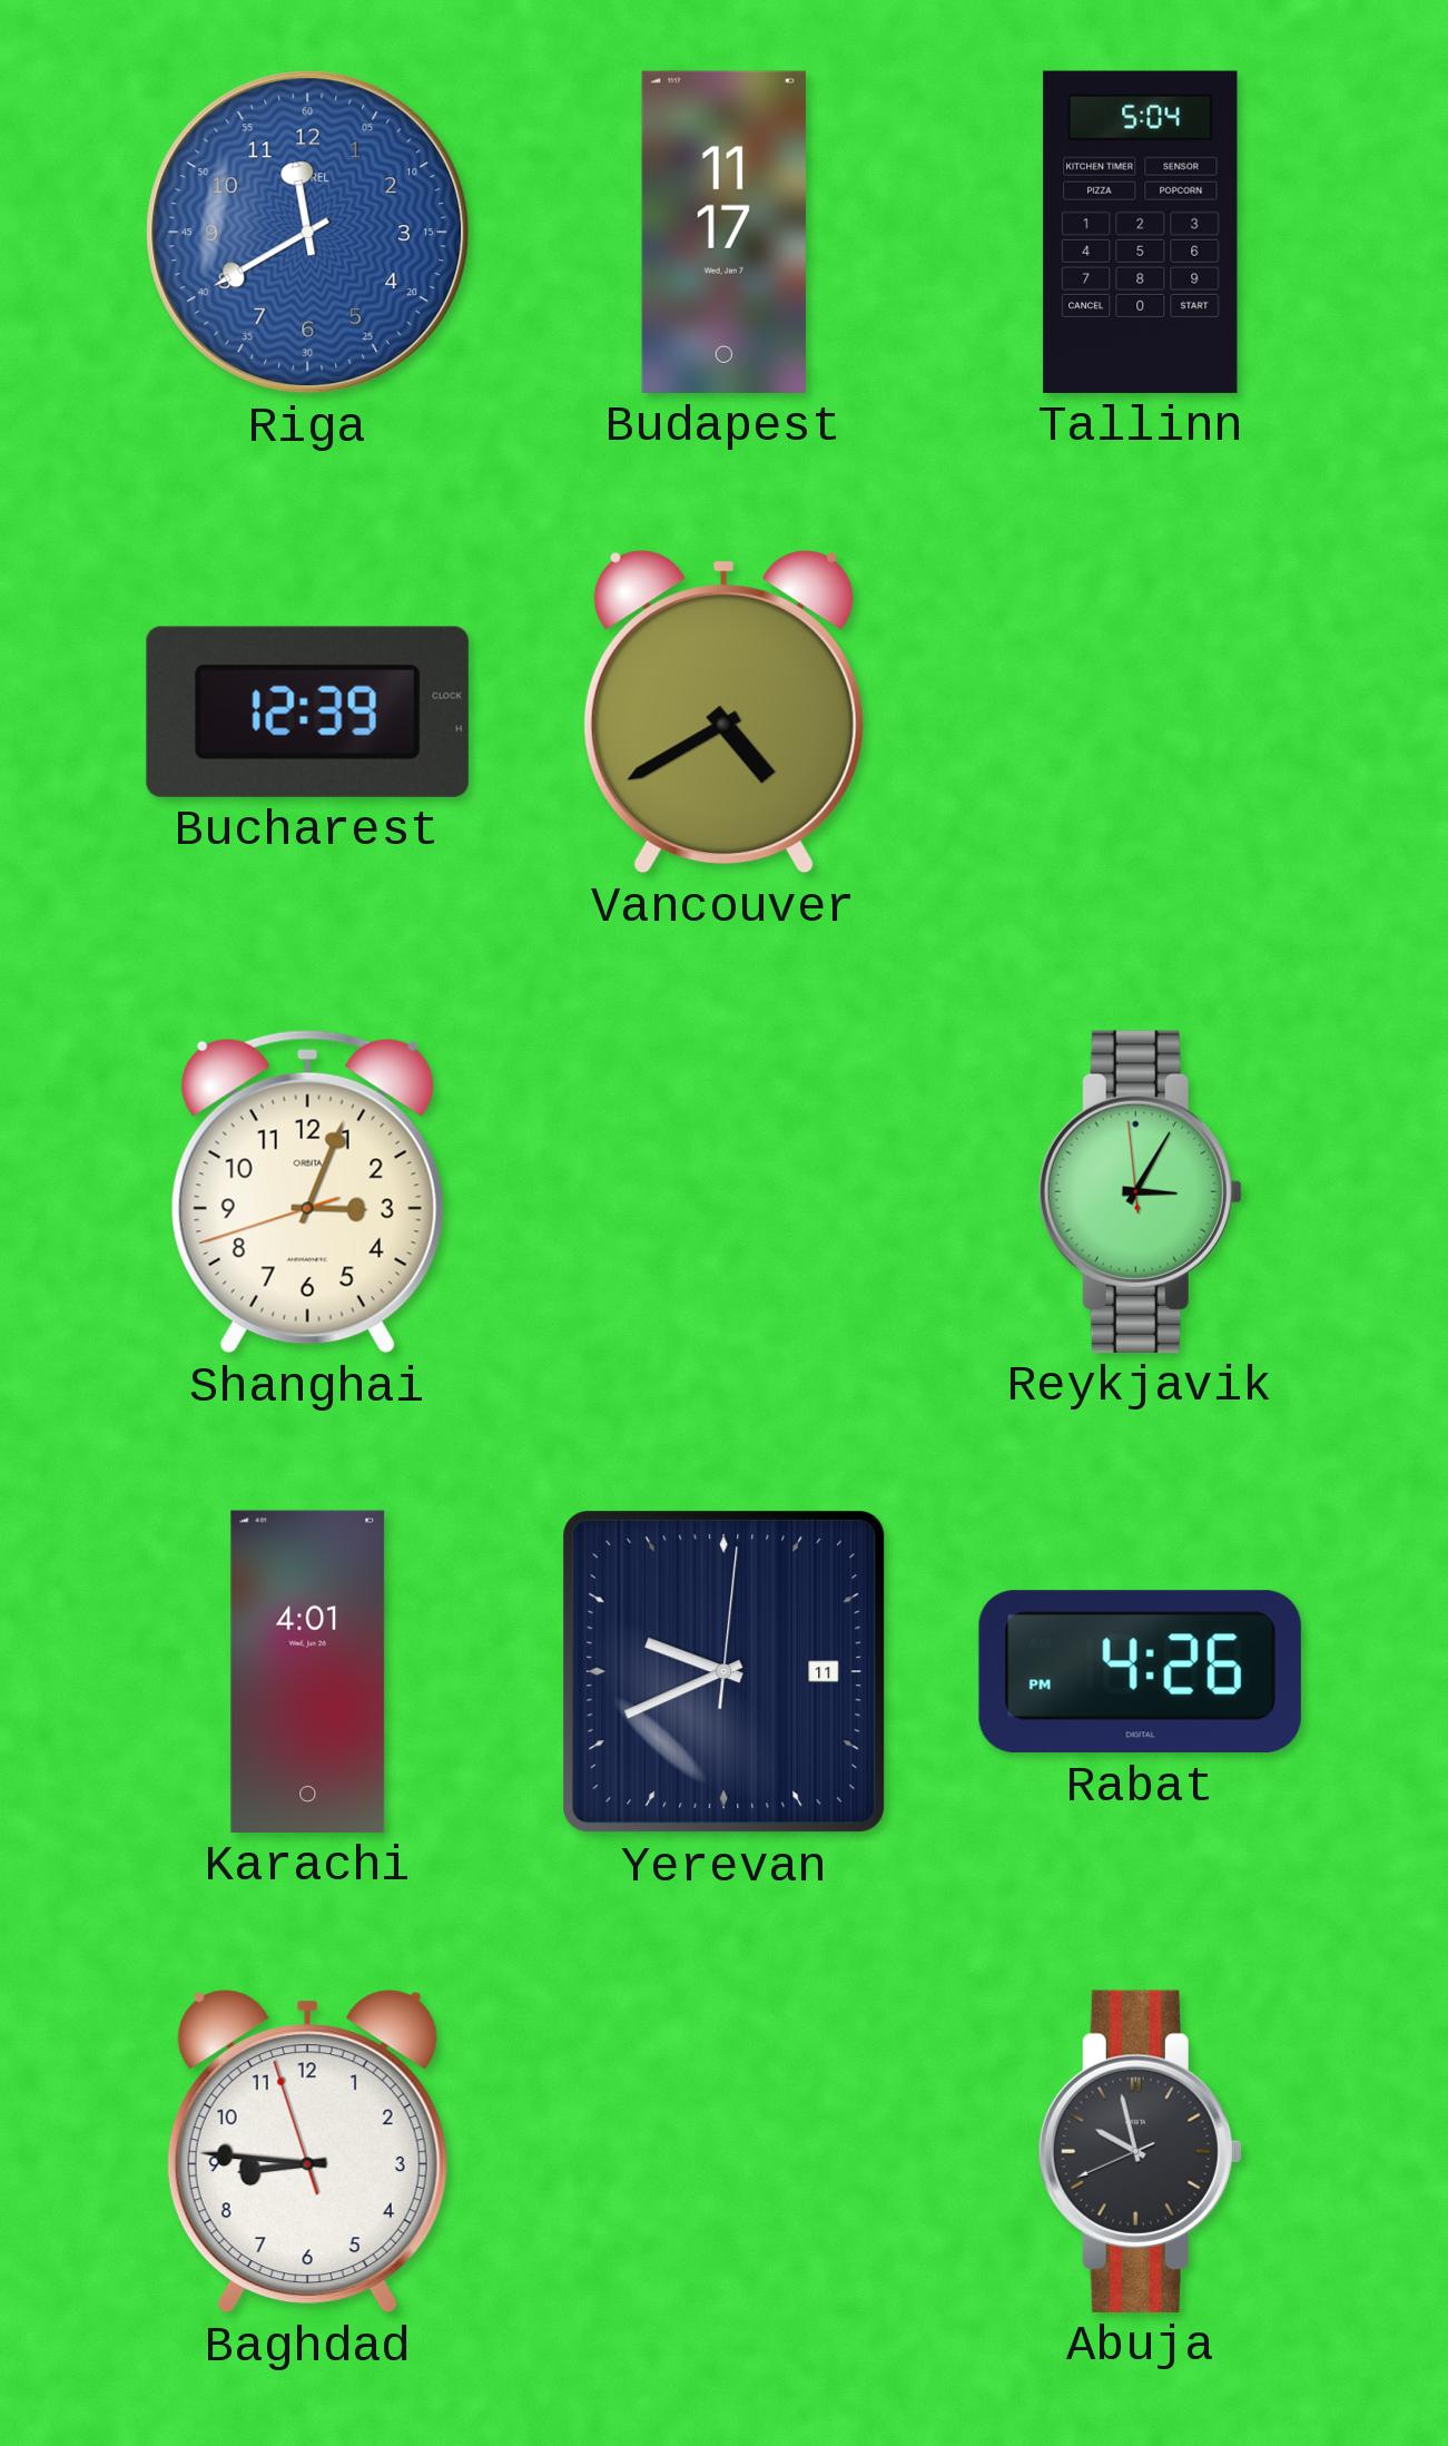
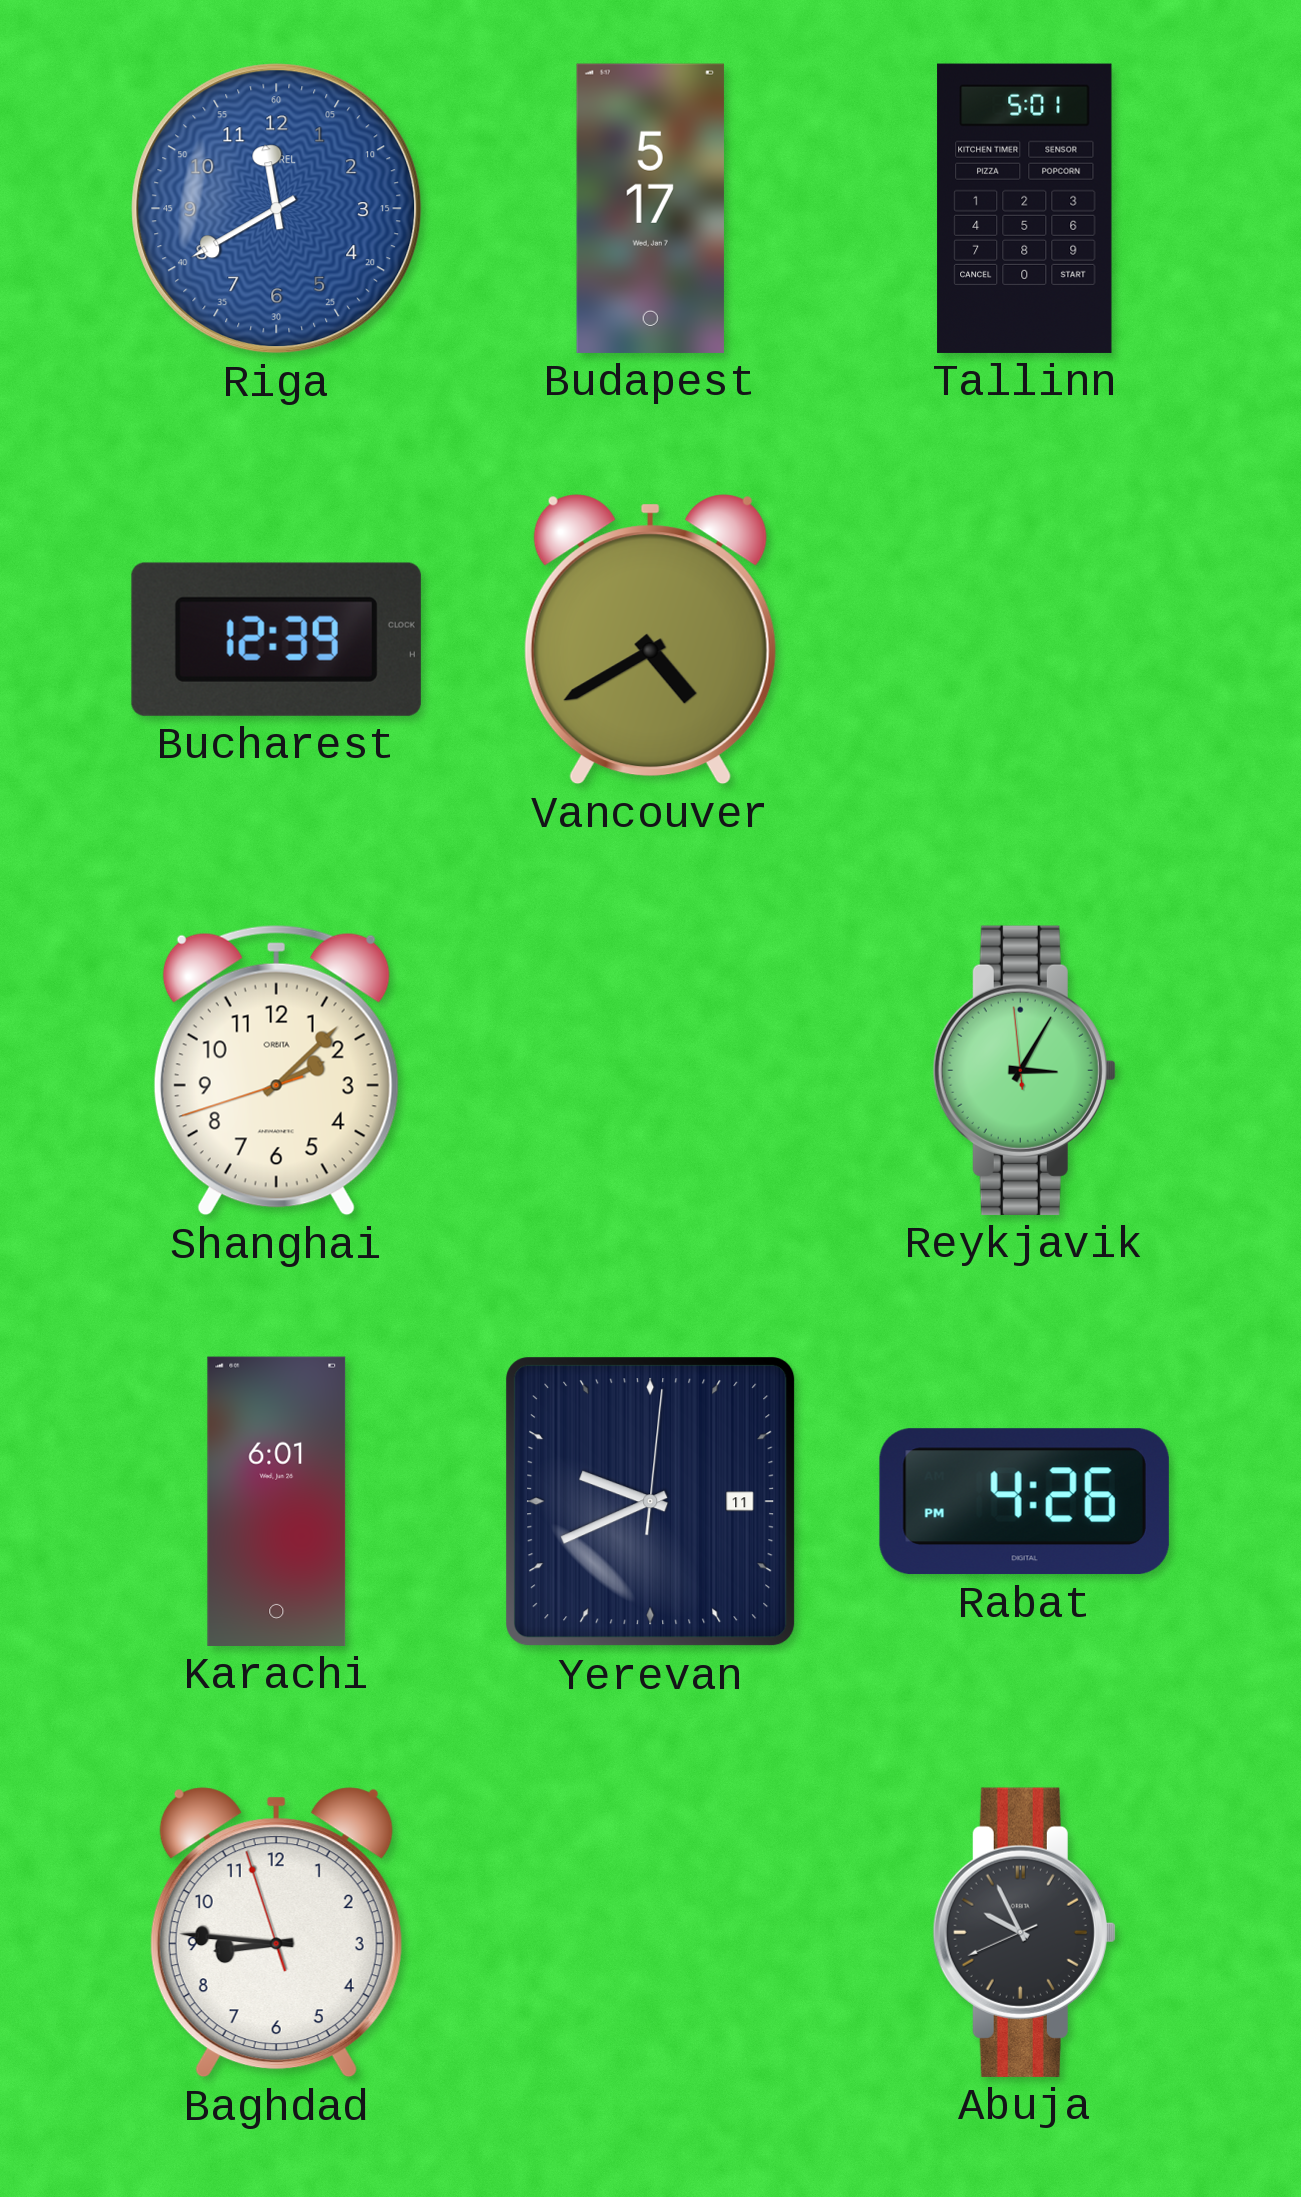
Budapest: 11:17 -> 5:17
Tallinn: 5:04 -> 5:01
Shanghai: 3:03 -> 2:07
Karachi: 4:01 -> 6:01
Abuja: 9:57 -> 9:55
